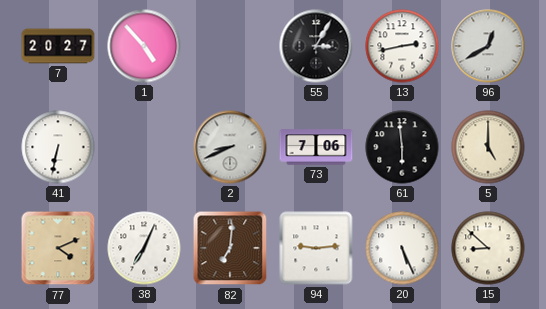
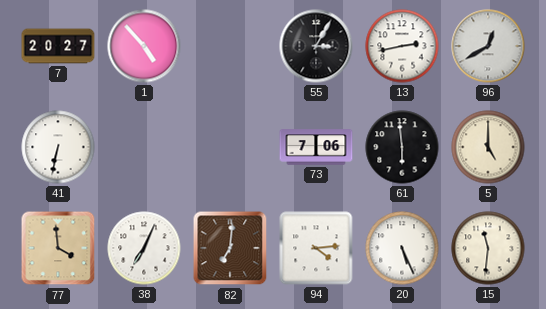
2: 8:41 -> none
77: 4:11 -> 3:59
94: 9:14 -> 4:14
15: 8:52 -> 11:31
